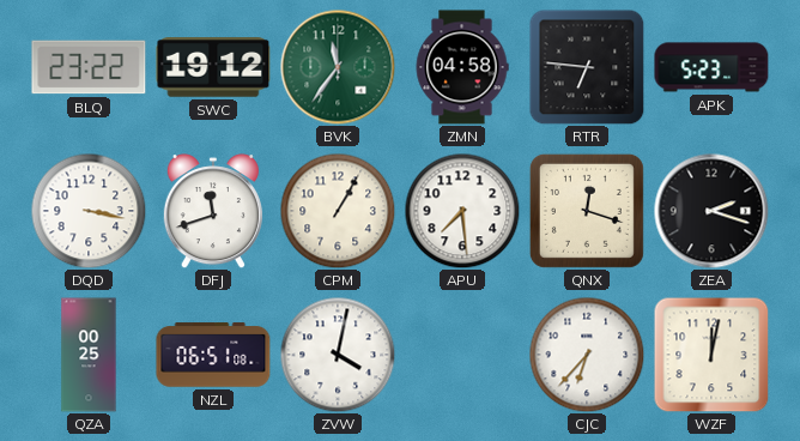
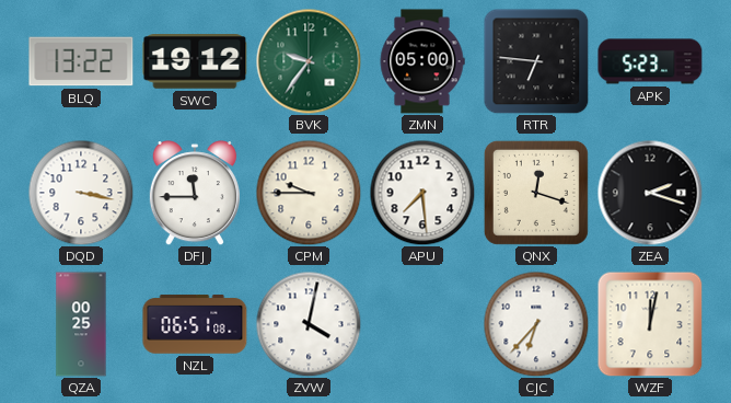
BLQ: 23:22 -> 13:22
BVK: 11:36 -> 9:36
ZMN: 04:58 -> 05:00
DFJ: 11:42 -> 11:45
CPM: 1:05 -> 9:45
